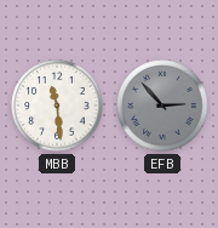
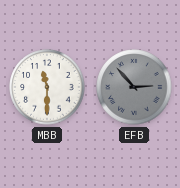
MBB: 11:29 -> 11:30
